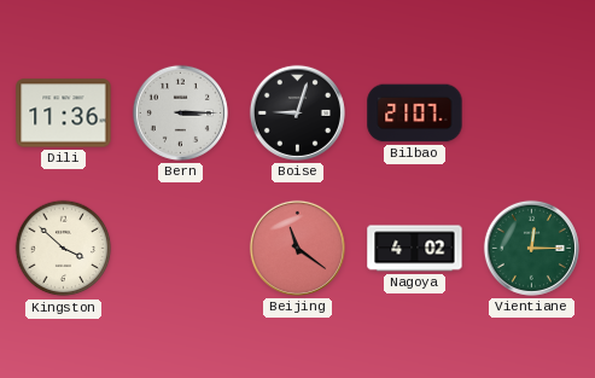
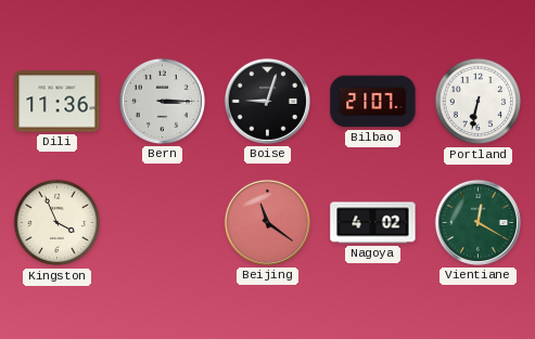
Portland: none -> 6:32
Kingston: 3:52 -> 3:56
Vientiane: 12:15 -> 12:20
